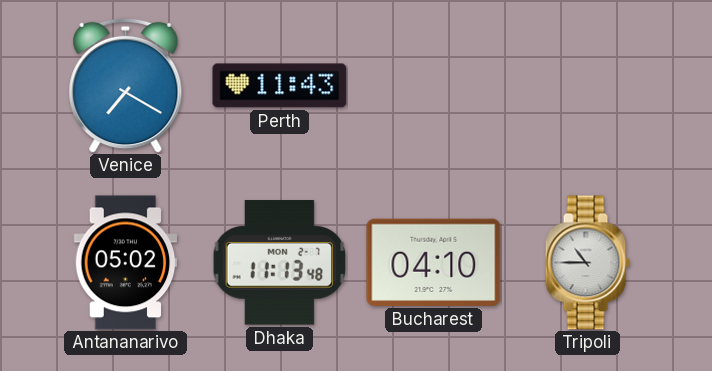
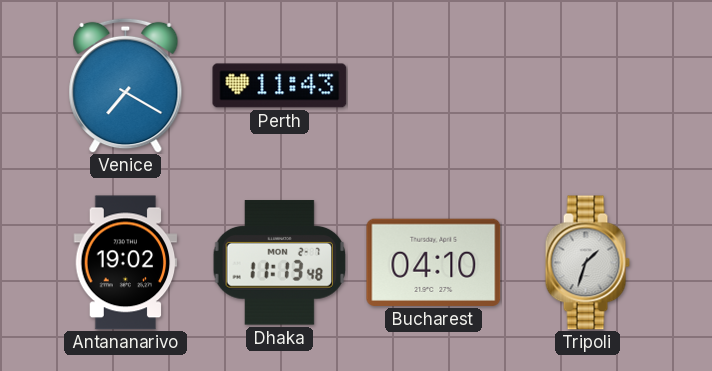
Antananarivo: 05:02 -> 19:02
Tripoli: 10:45 -> 1:33
